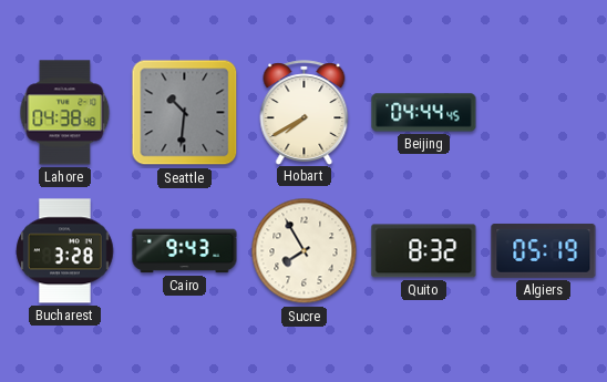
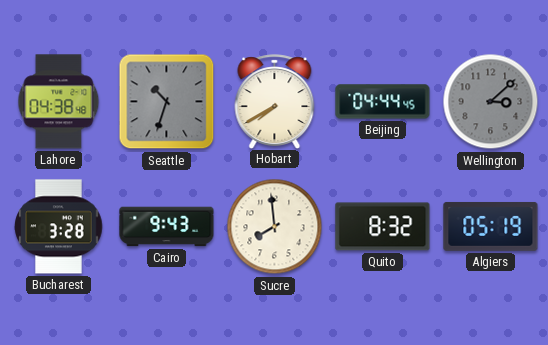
Seattle: 10:31 -> 10:33
Wellington: none -> 3:08
Sucre: 7:55 -> 7:59
